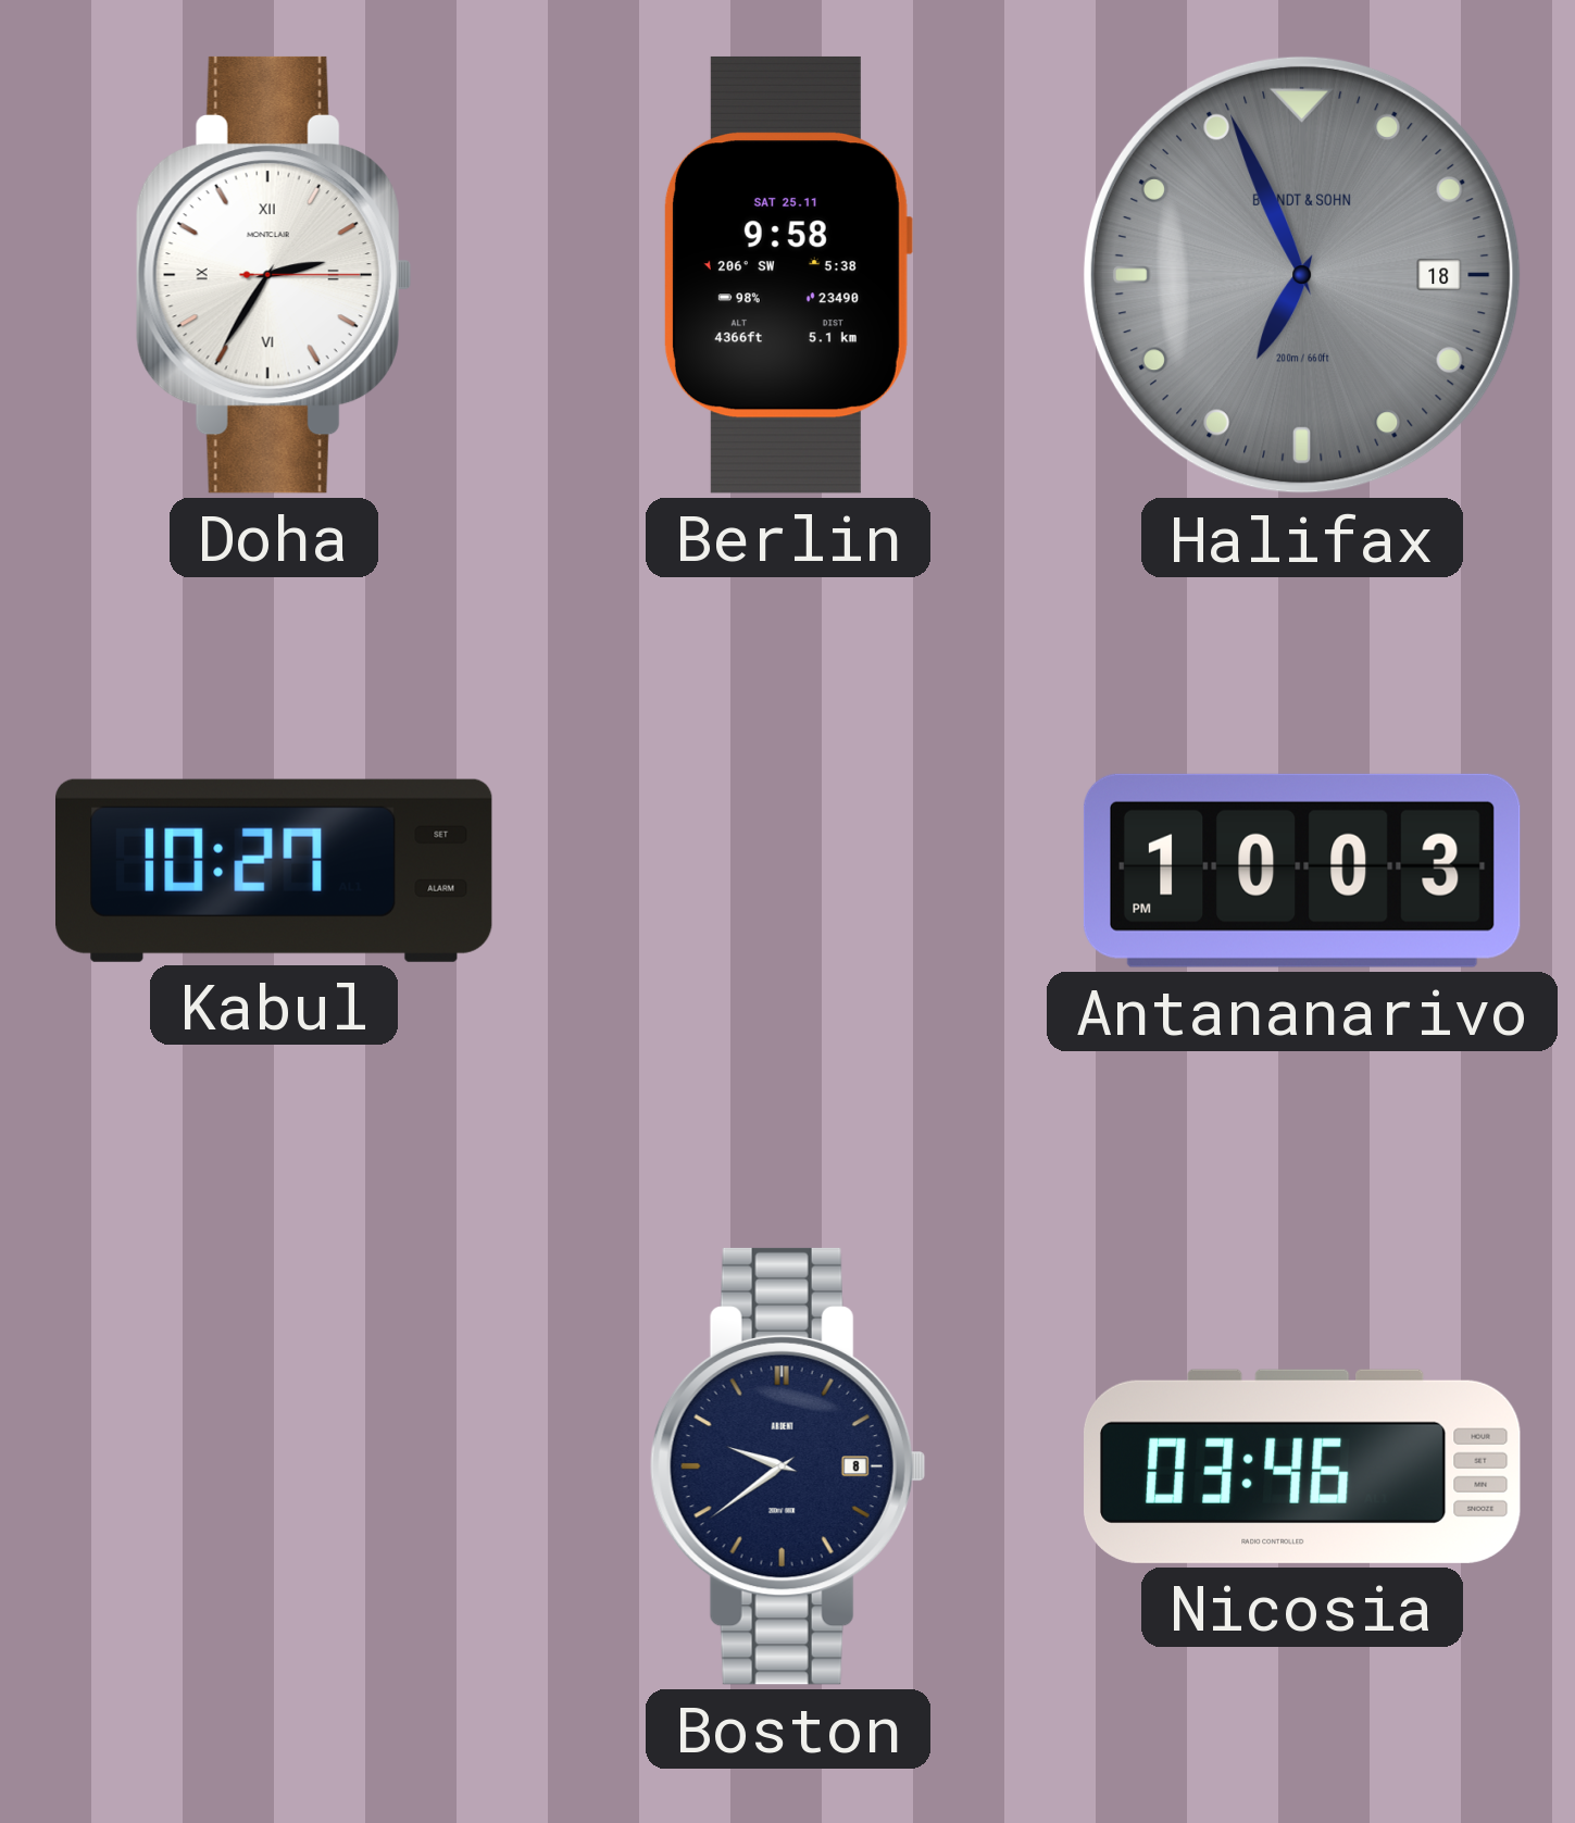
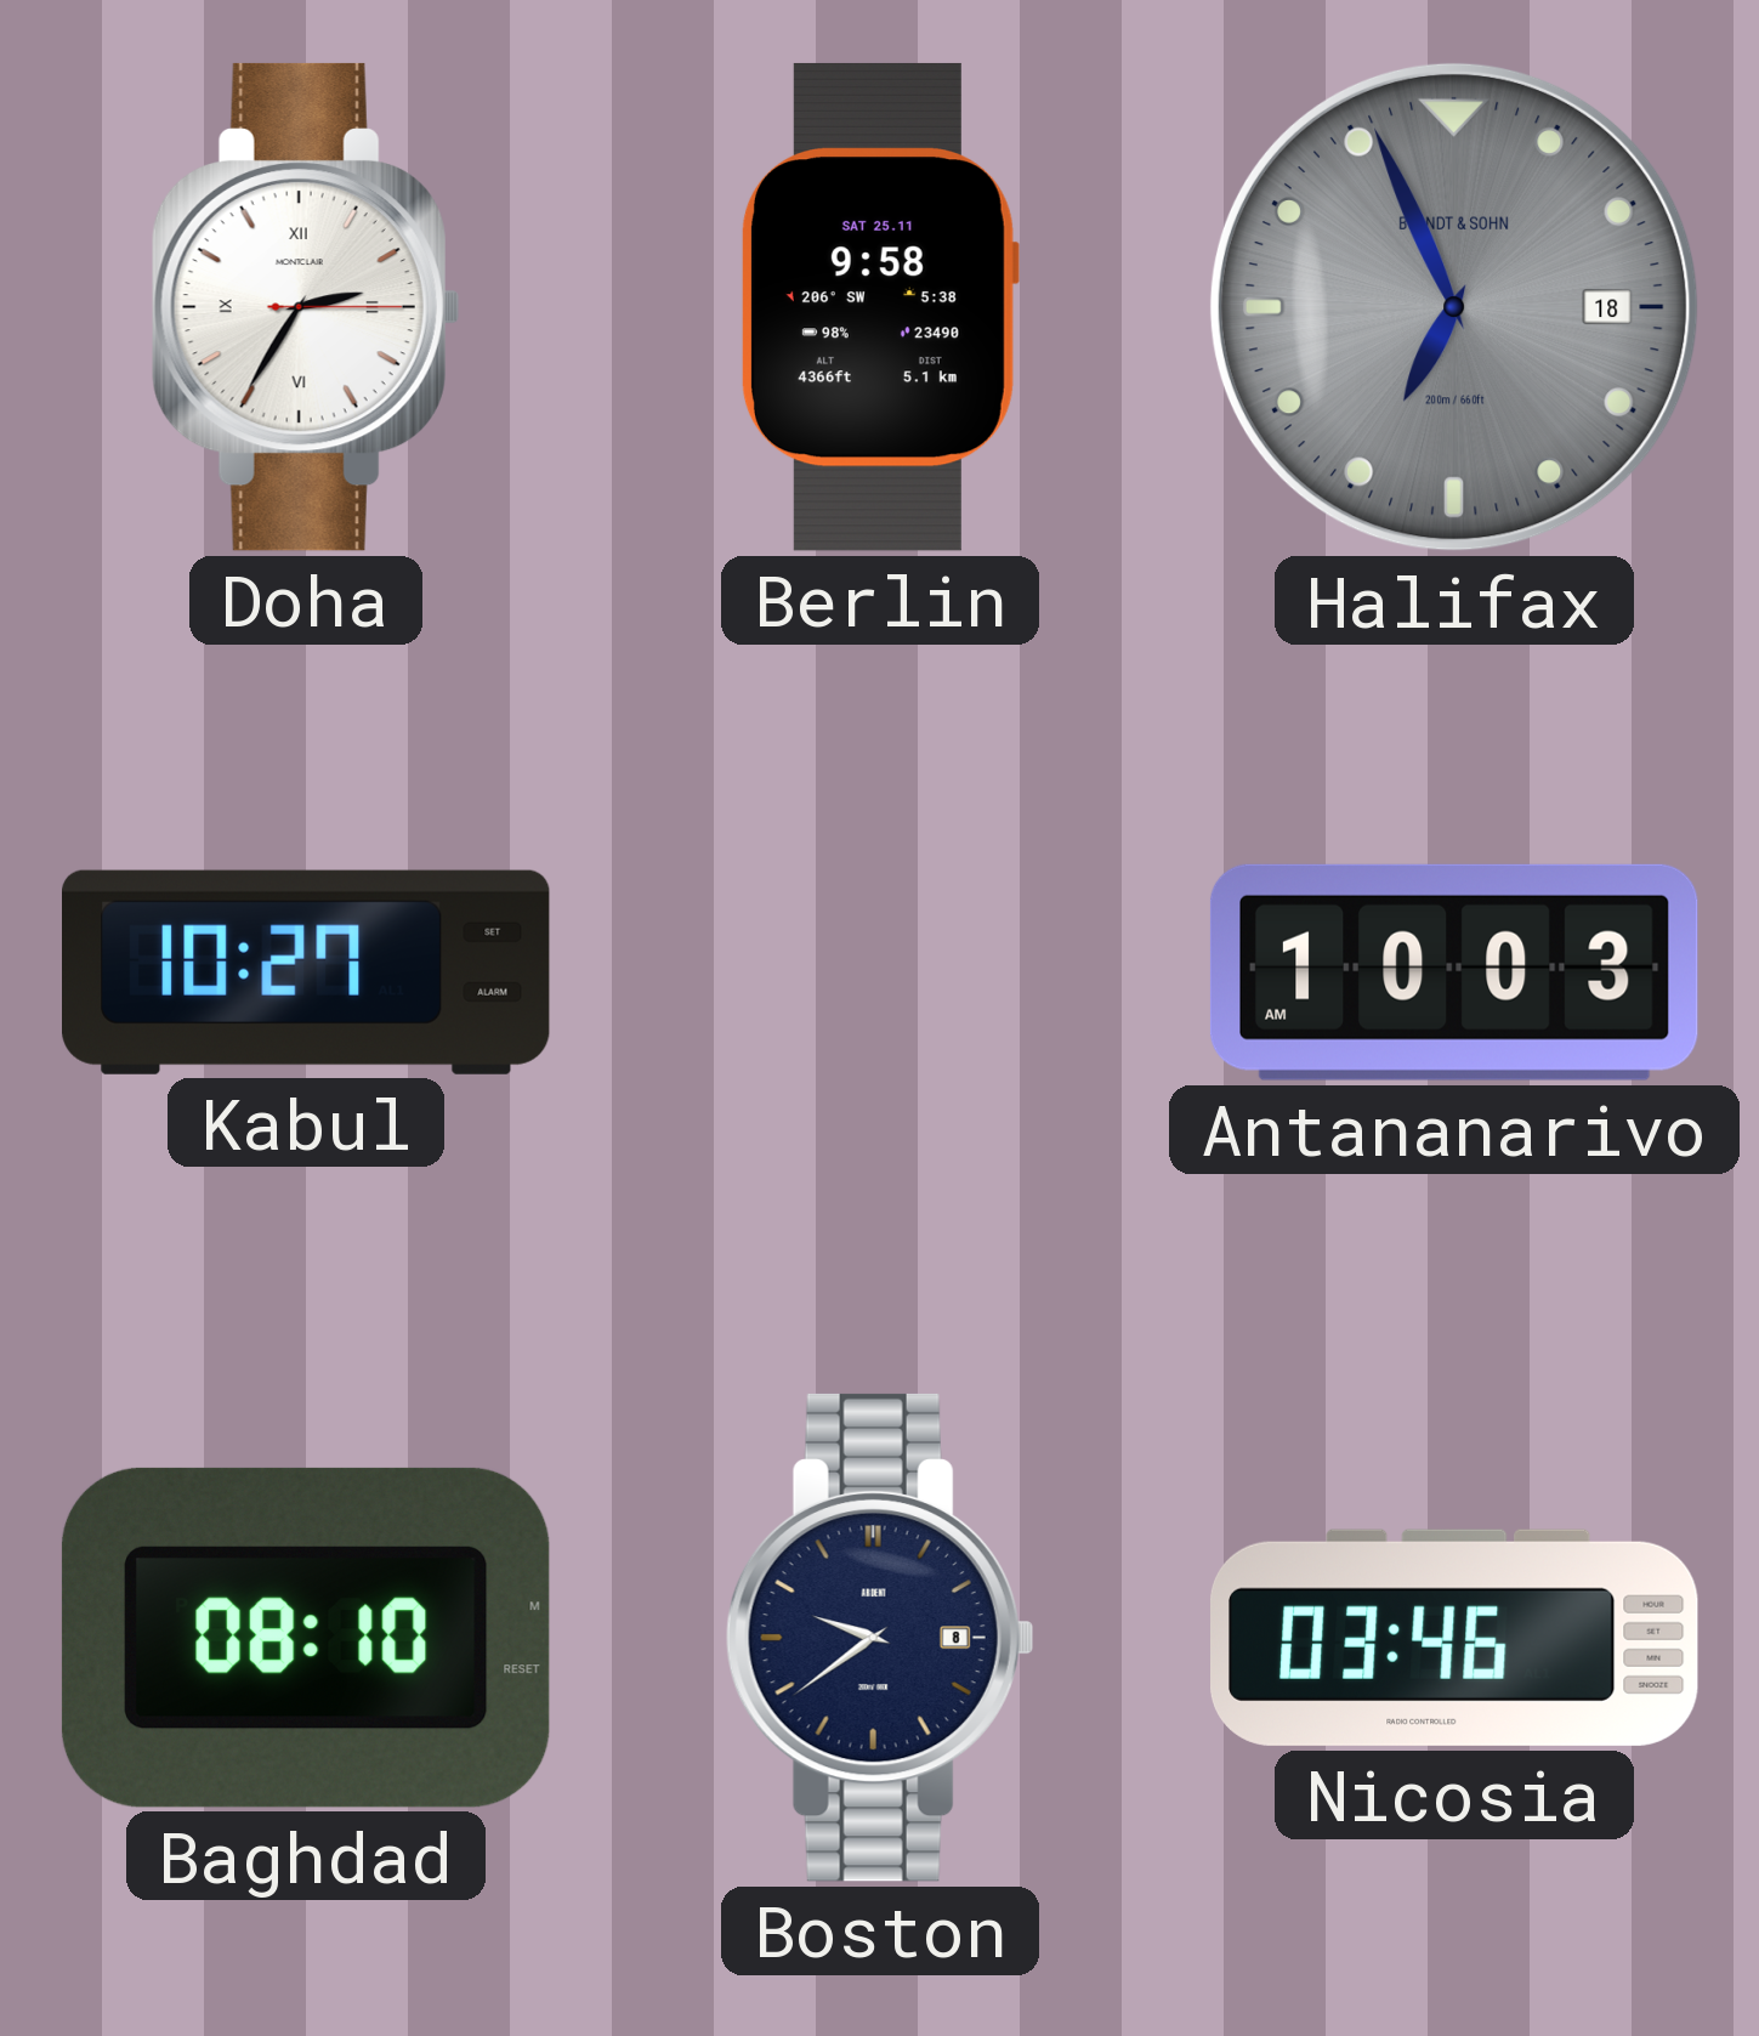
Antananarivo: 10:03 PM -> 10:03 AM
Baghdad: none -> 08:10
